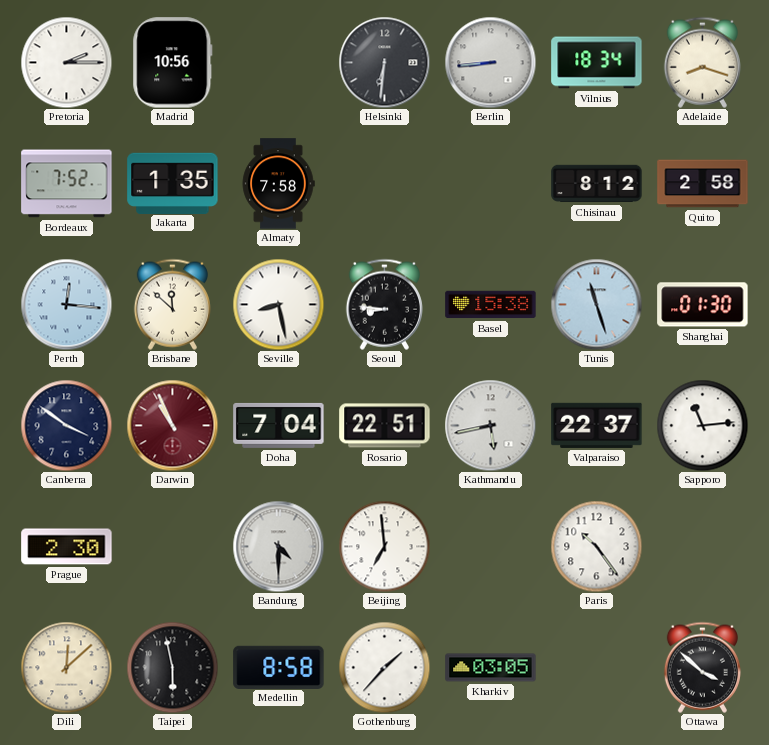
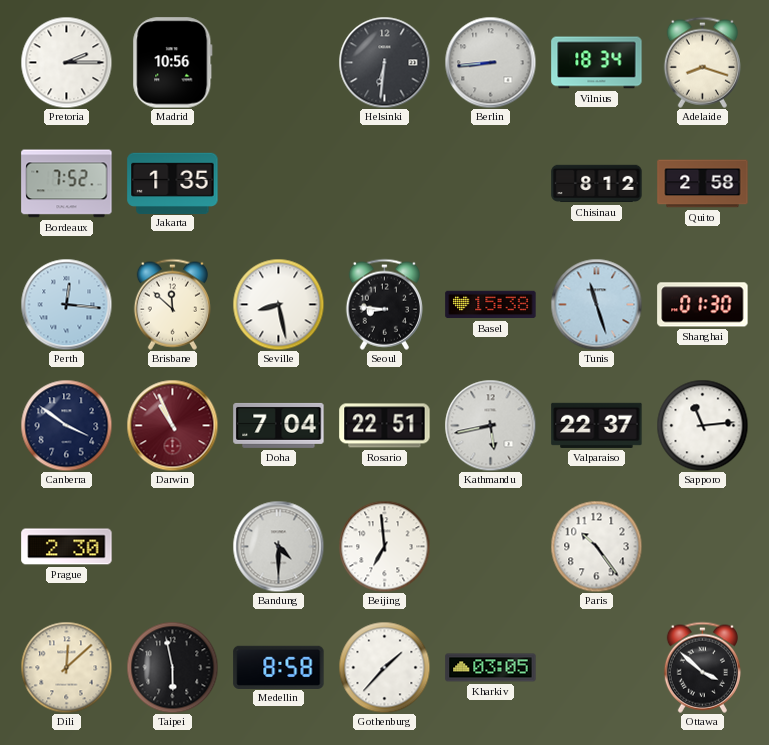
Almaty: 7:58 -> none
